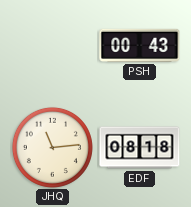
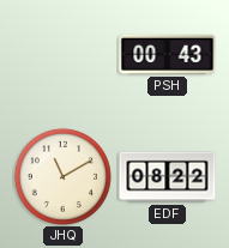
JHQ: 11:14 -> 11:10
EDF: 08:18 -> 08:22
